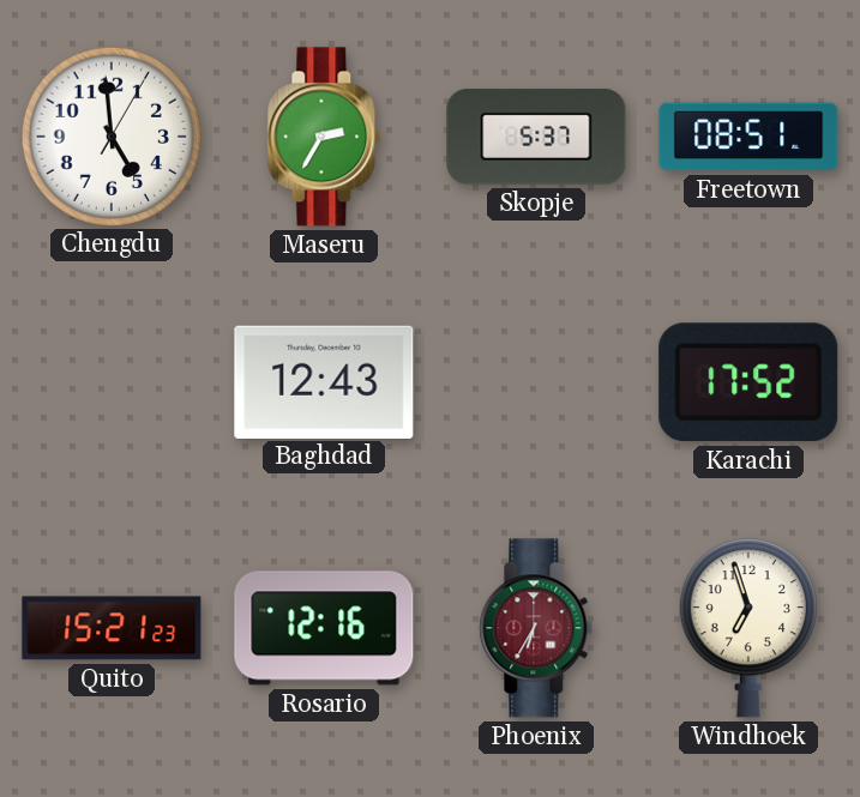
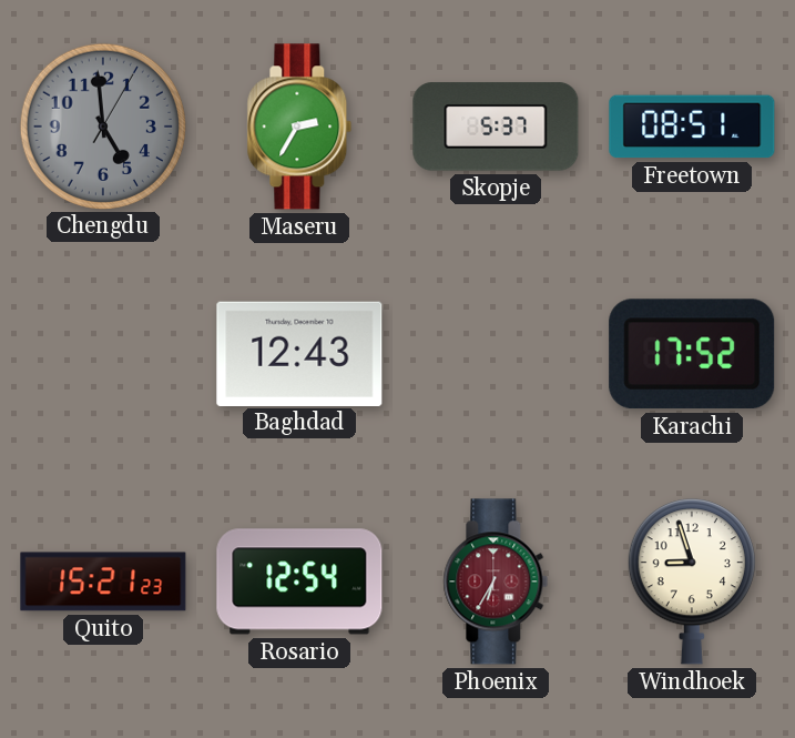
Chengdu dial: white -> grey
Rosario: 12:16 -> 12:54
Windhoek: 6:57 -> 8:57
